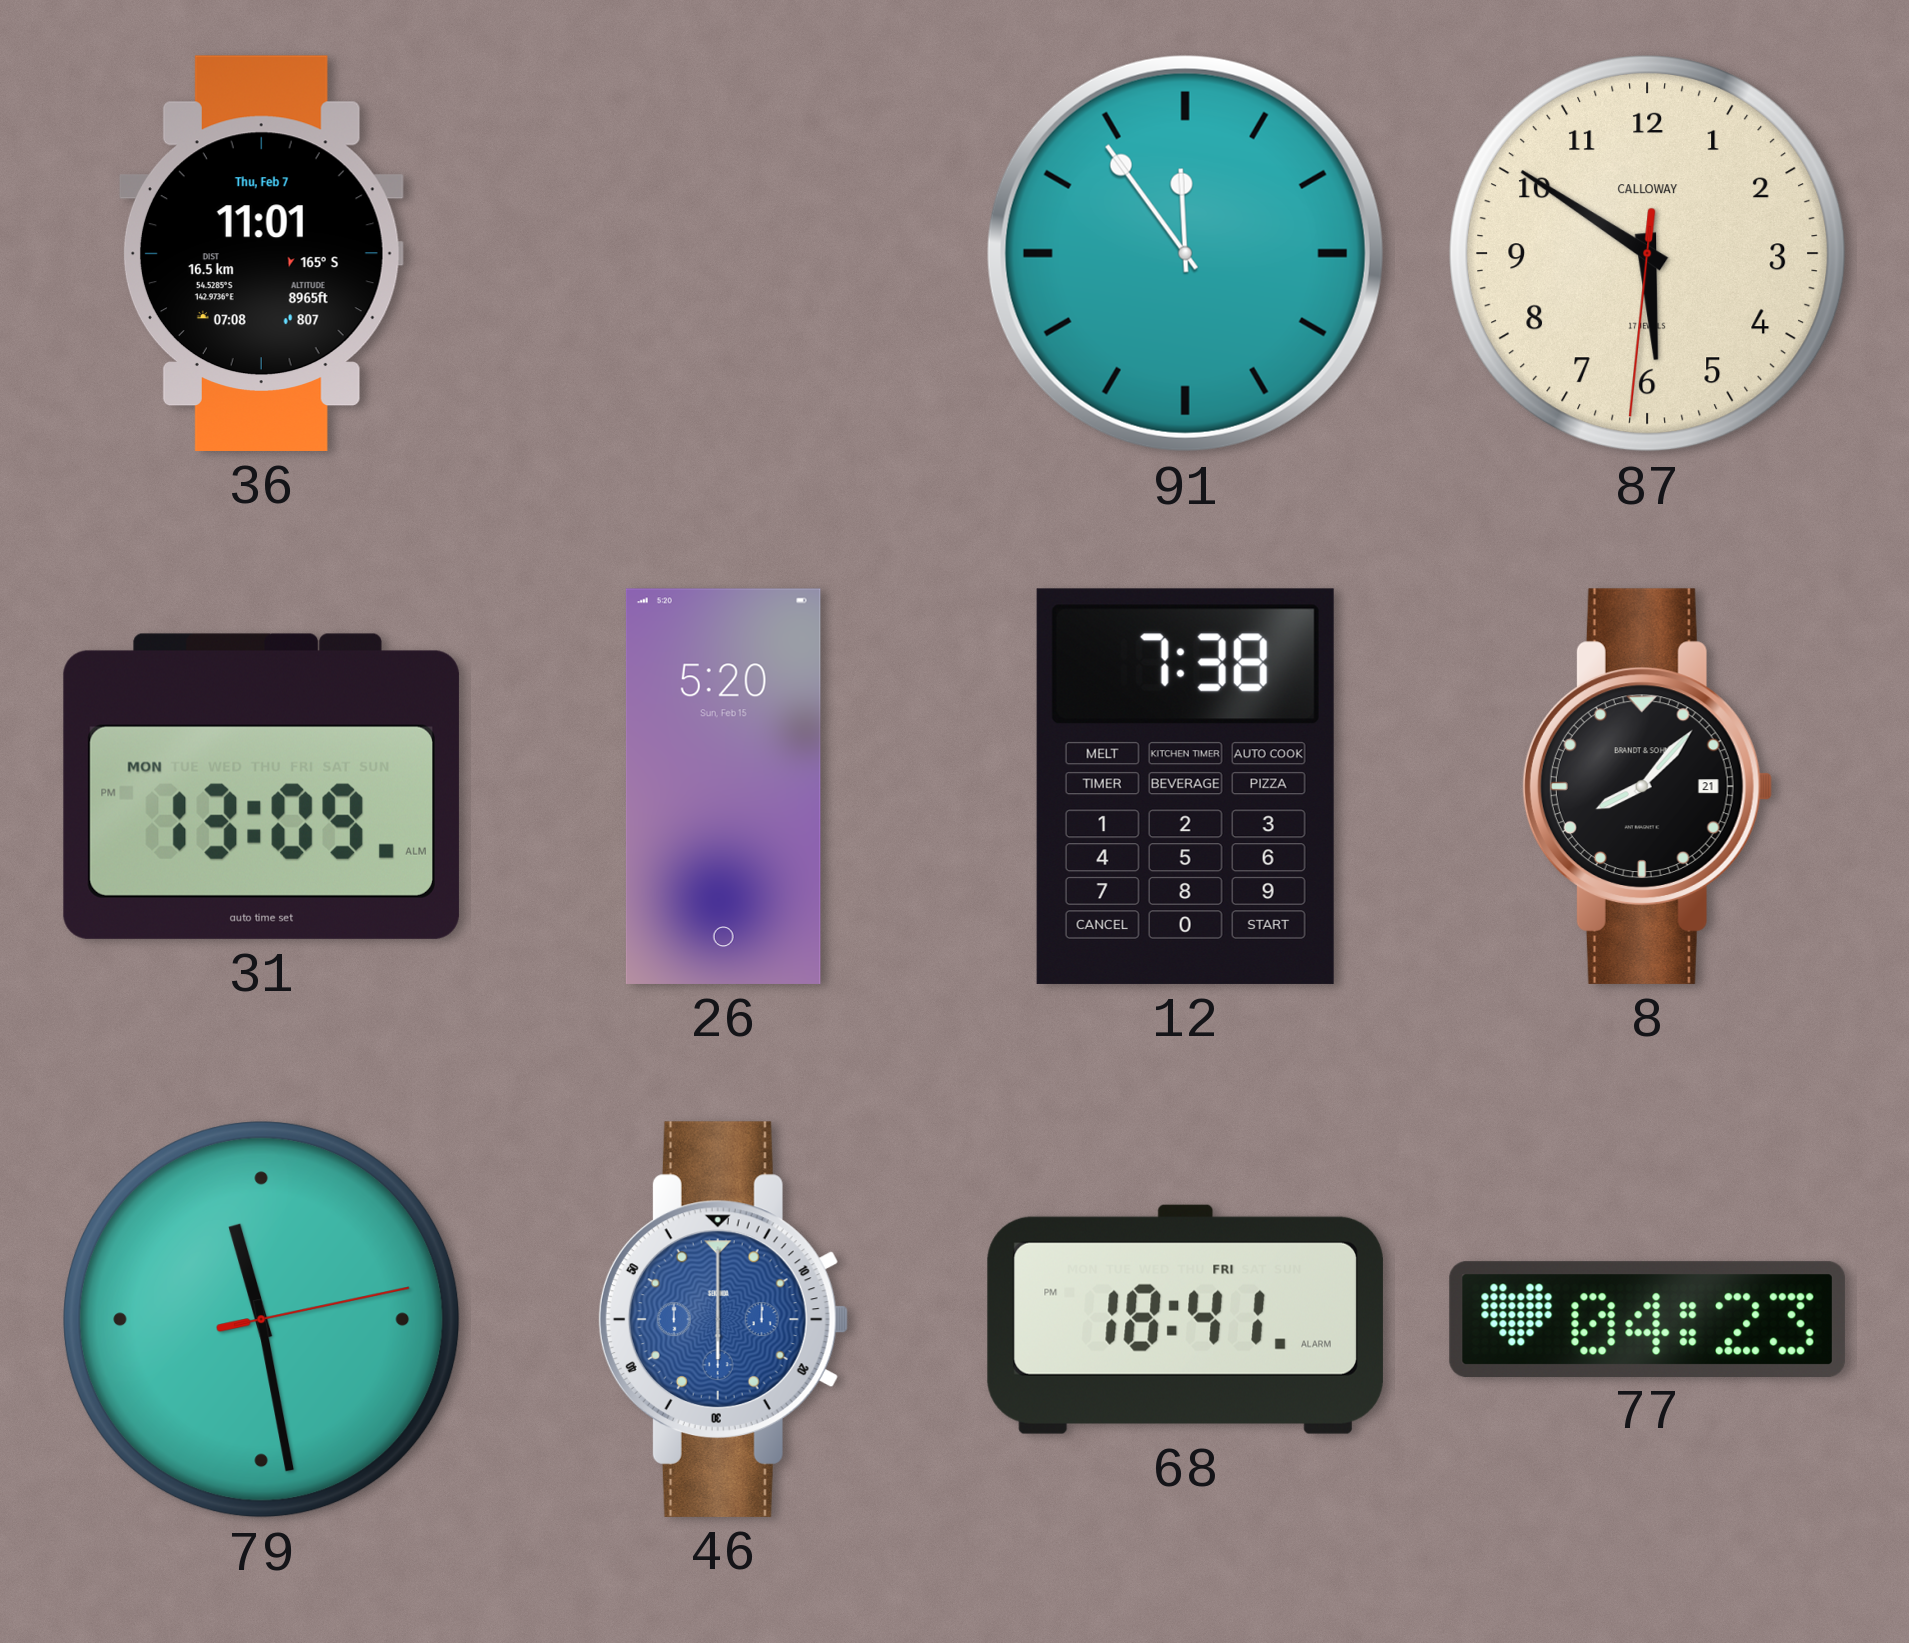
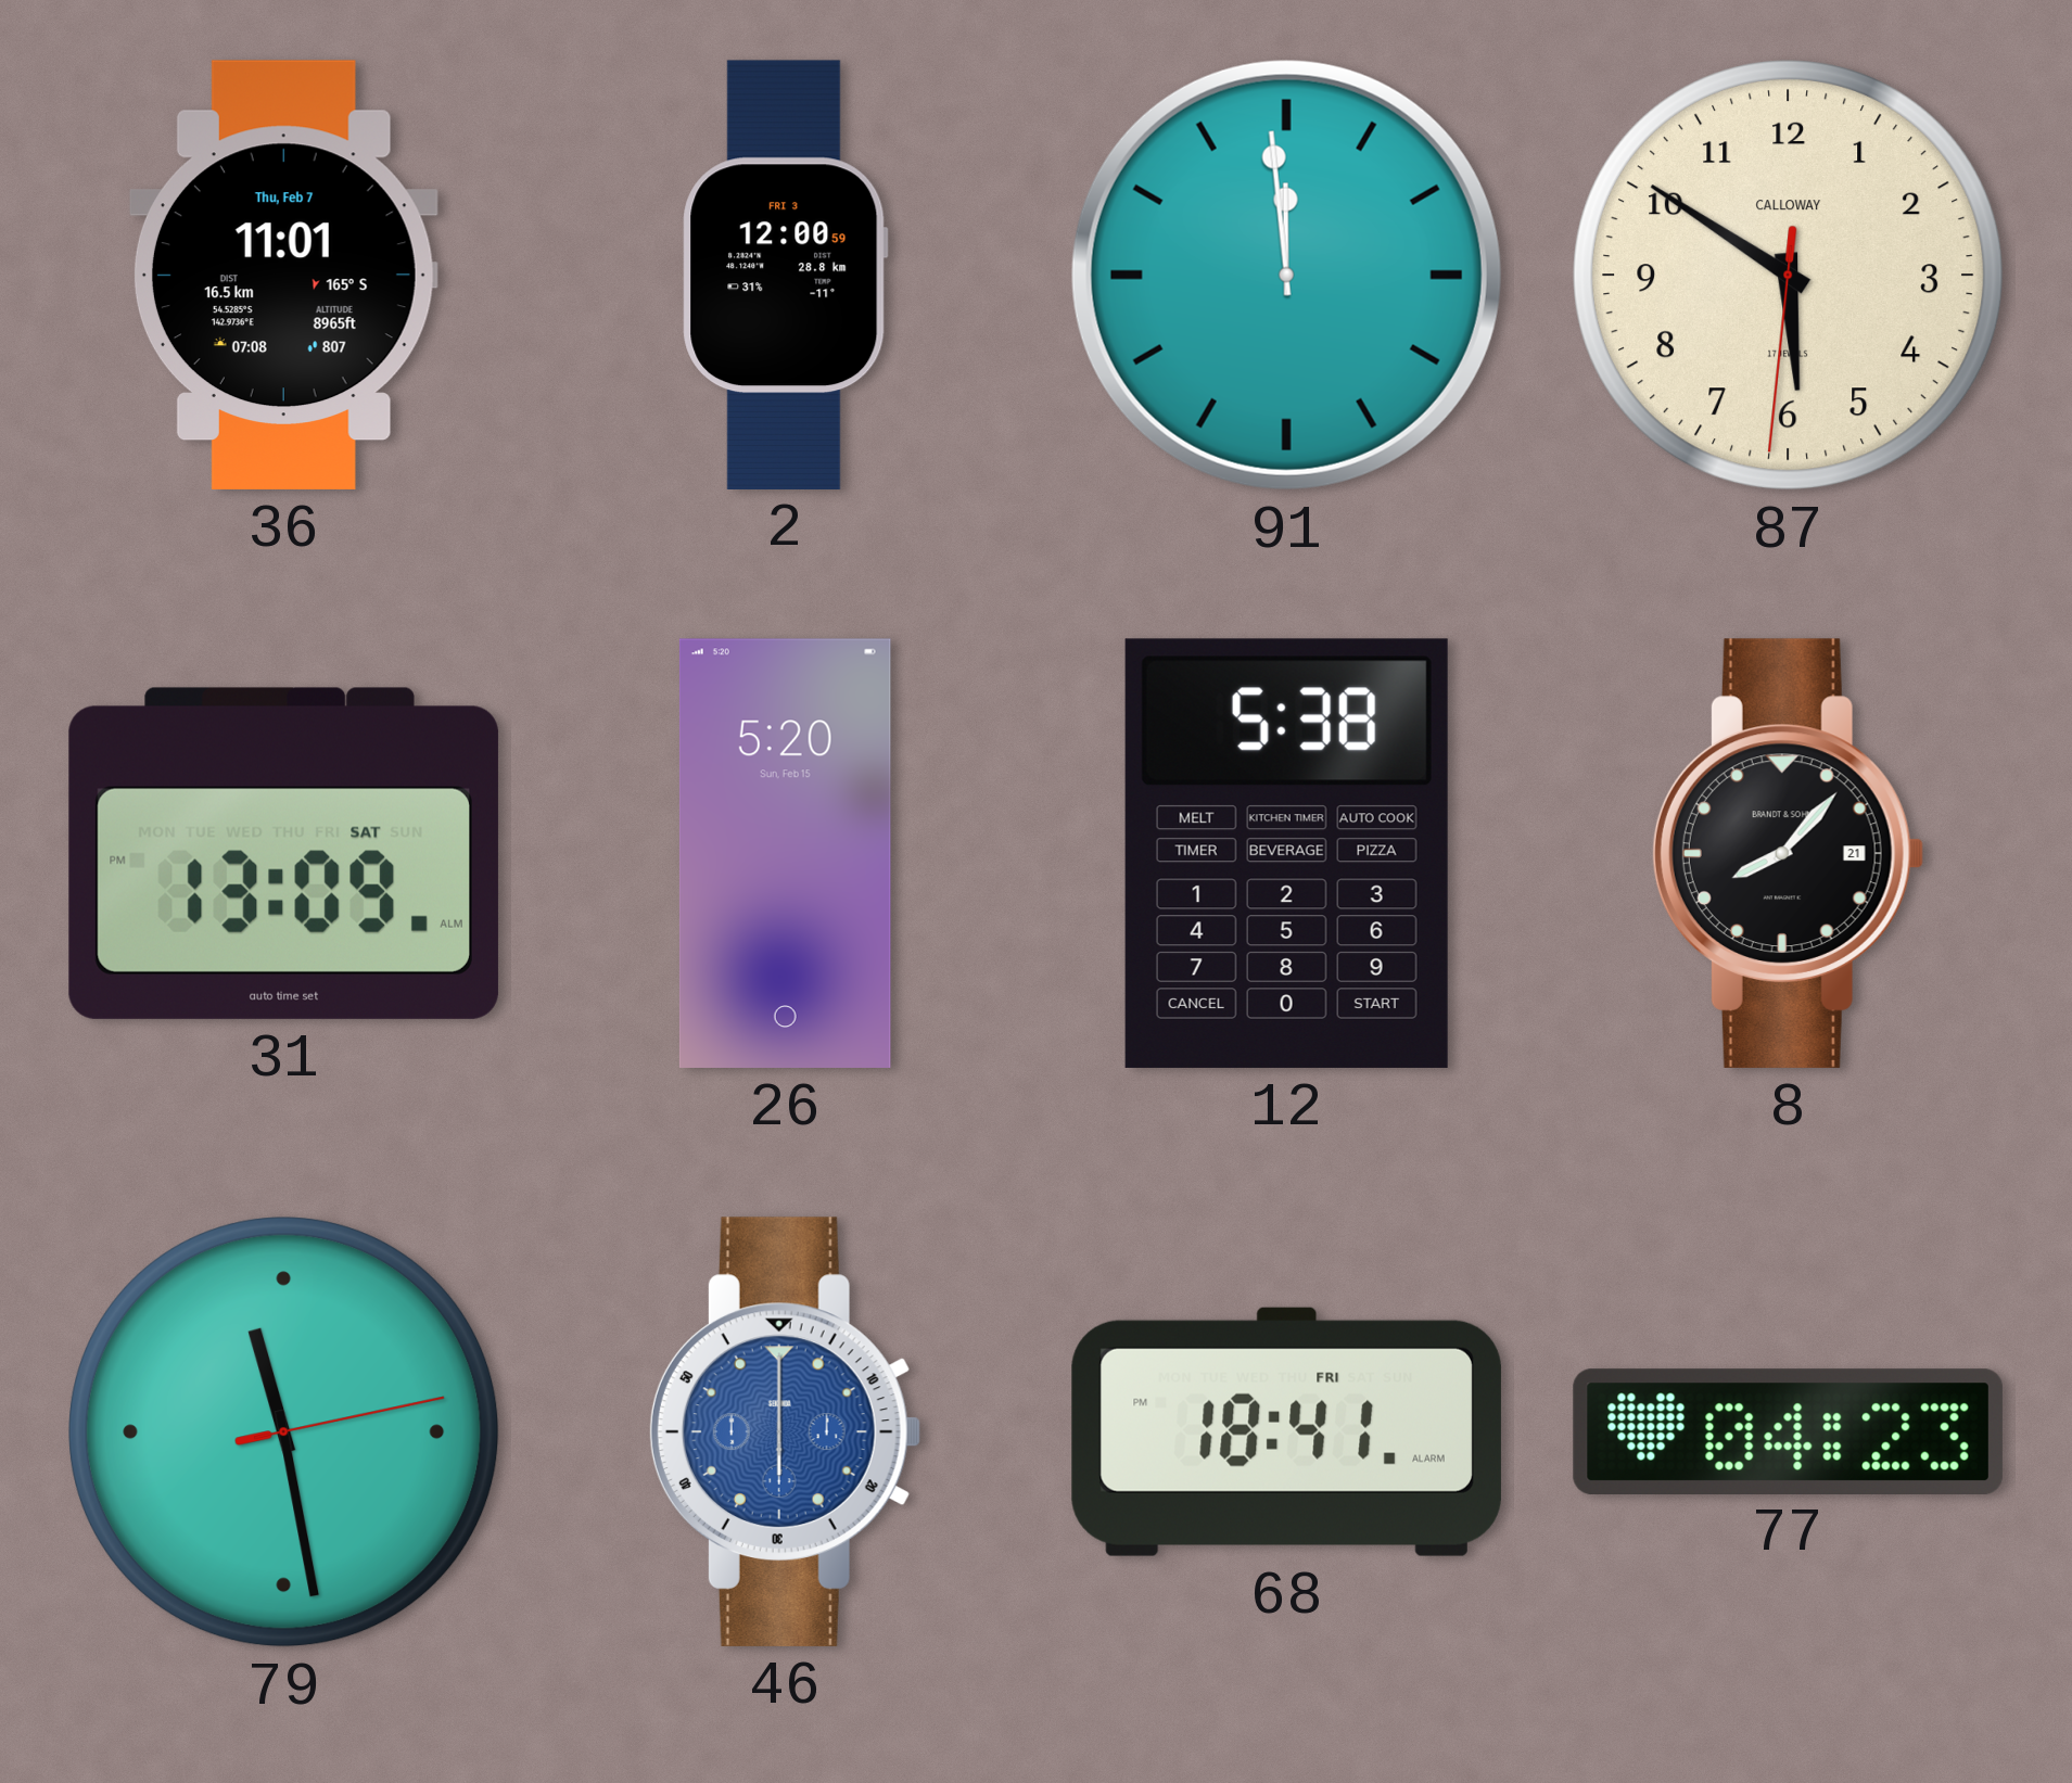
2: none -> 12:00
91: 11:54 -> 11:59
31 date: MON -> SAT
12: 7:38 -> 5:38
